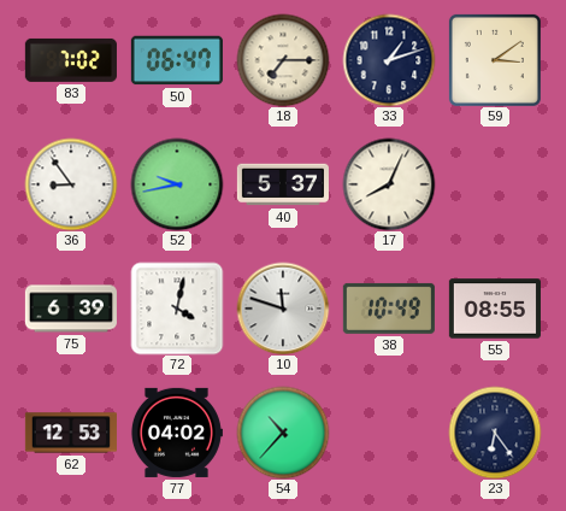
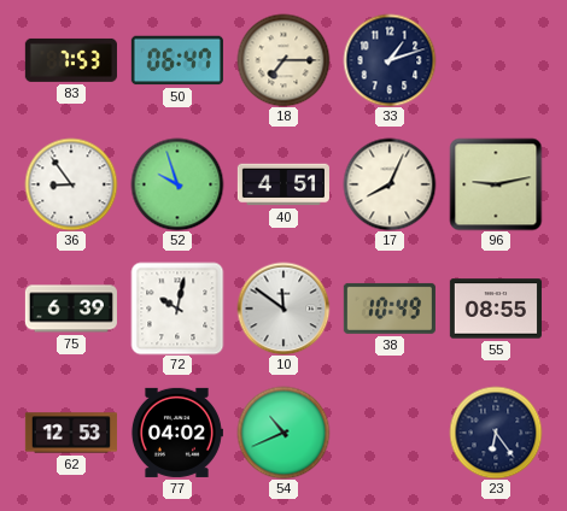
83: 7:02 -> 7:53
59: 3:09 -> none
52: 9:43 -> 9:57
40: 5:37 -> 4:51
96: none -> 9:13
72: 4:02 -> 10:02
10: 11:48 -> 11:51
54: 10:37 -> 10:41
